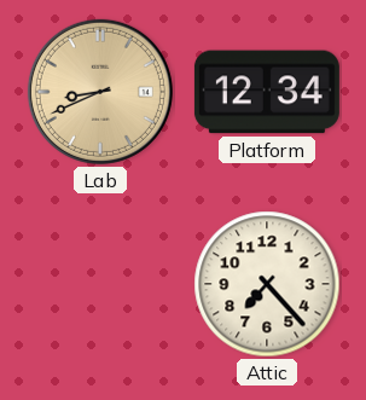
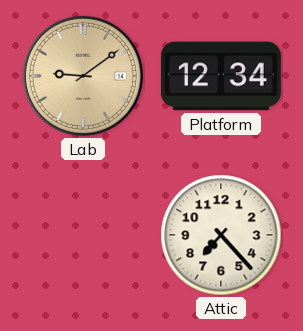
Lab: 8:41 -> 9:09
